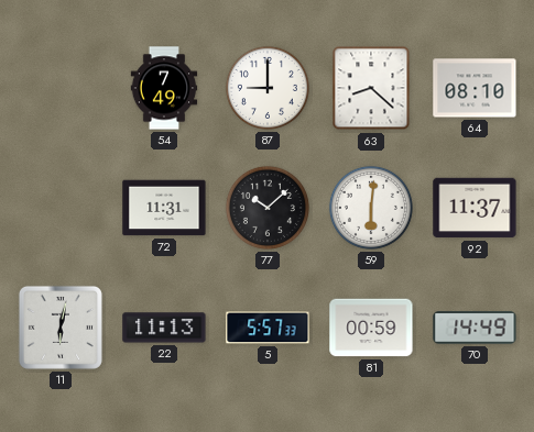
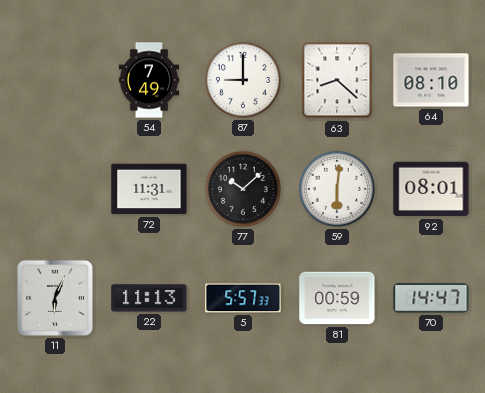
92: 11:37 -> 08:01
11: 6:02 -> 6:04
70: 14:49 -> 14:47
